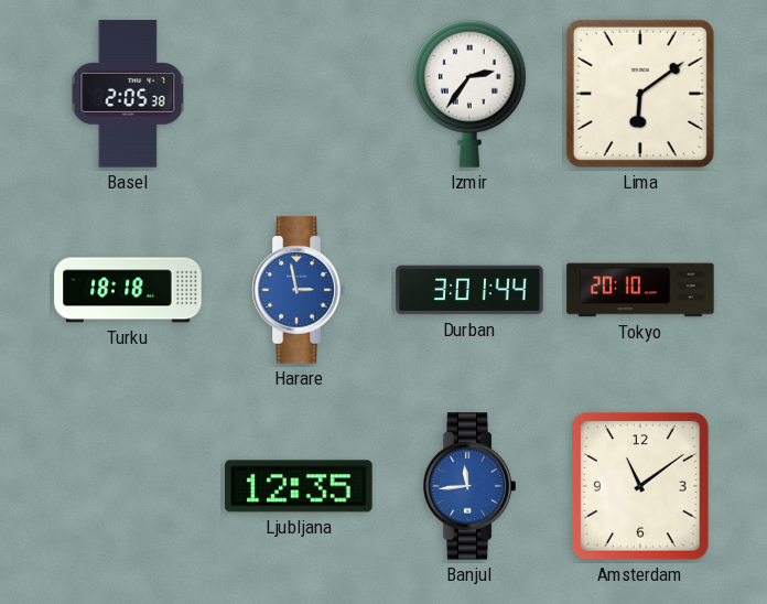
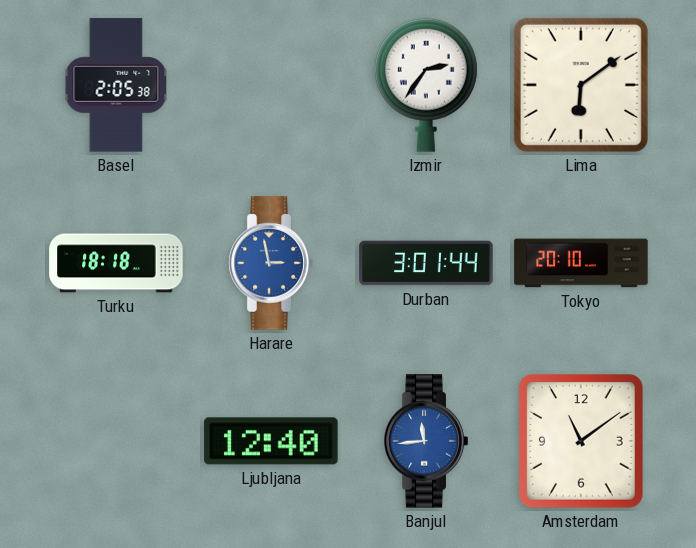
Ljubljana: 12:35 -> 12:40
